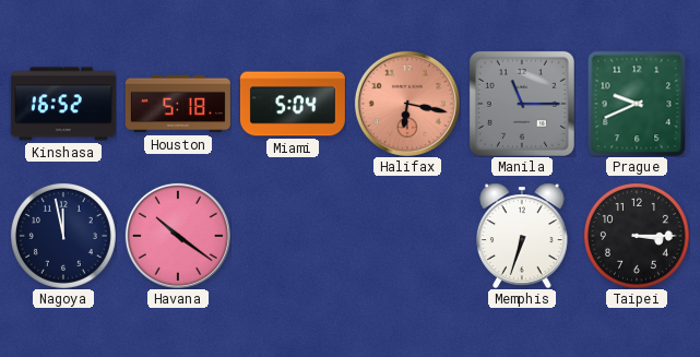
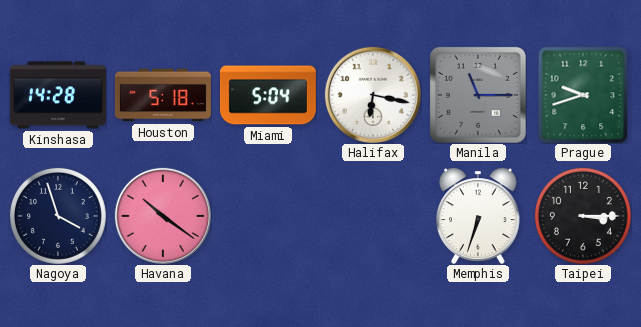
Kinshasa: 16:52 -> 14:28
Halifax dial: salmon -> white
Prague: 9:41 -> 9:42
Nagoya: 11:58 -> 3:57
